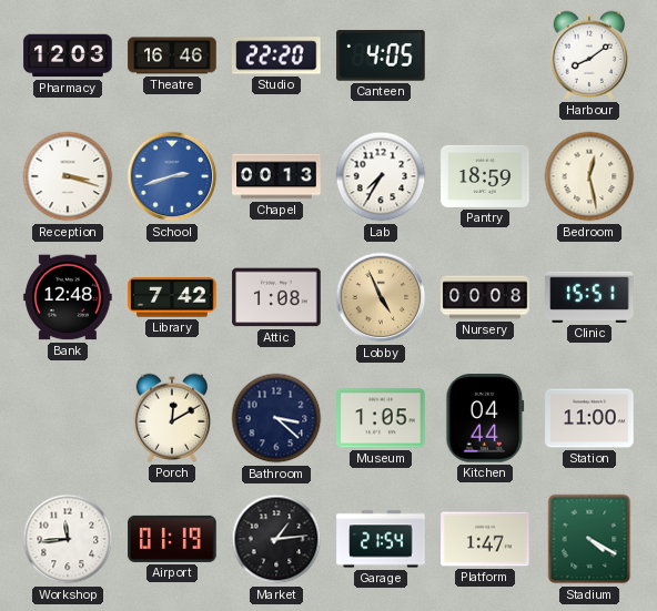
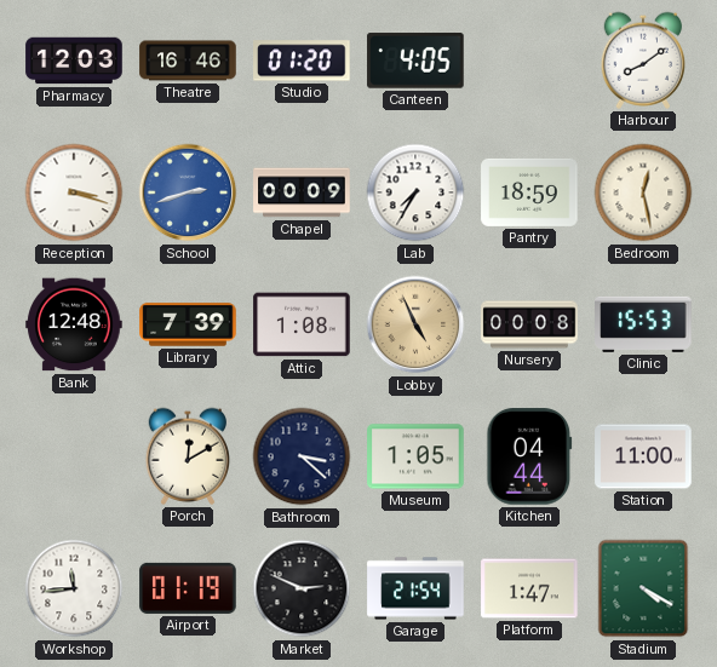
Studio: 22:20 -> 01:20
Chapel: 00:13 -> 00:09
Library: 7:42 -> 7:39
Clinic: 15:51 -> 15:53
Market: 1:14 -> 2:49
